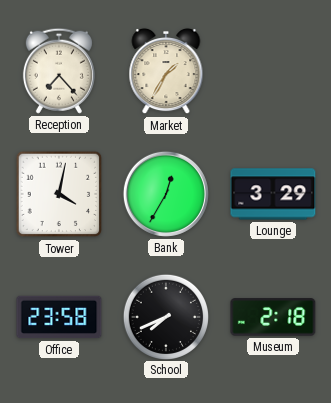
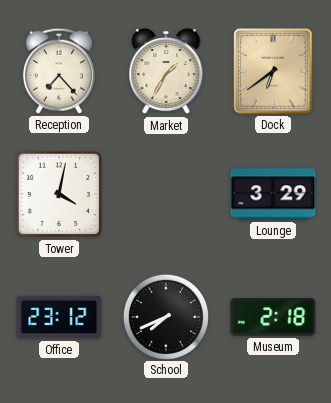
Dock: none -> 6:39
Bank: 12:35 -> none
Office: 23:58 -> 23:12
